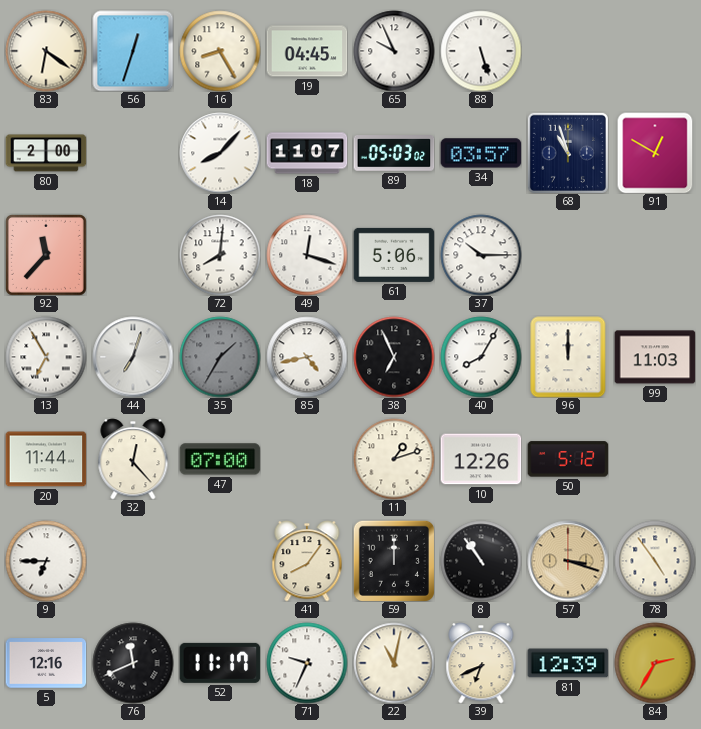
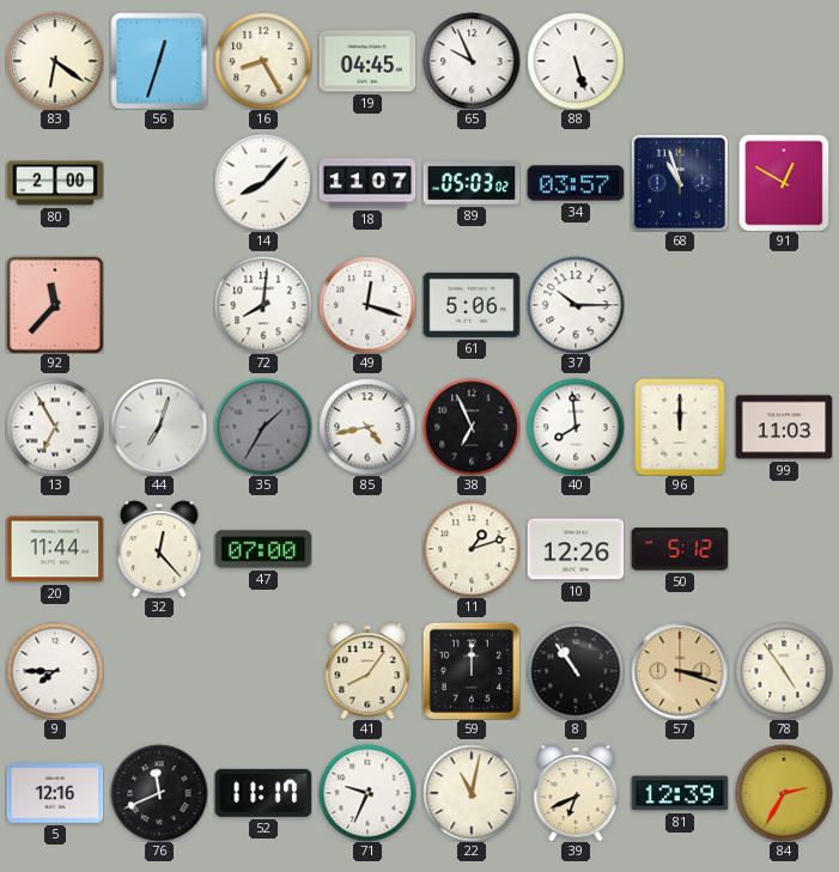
40: 8:05 -> 7:59
9: 6:45 -> 7:45
